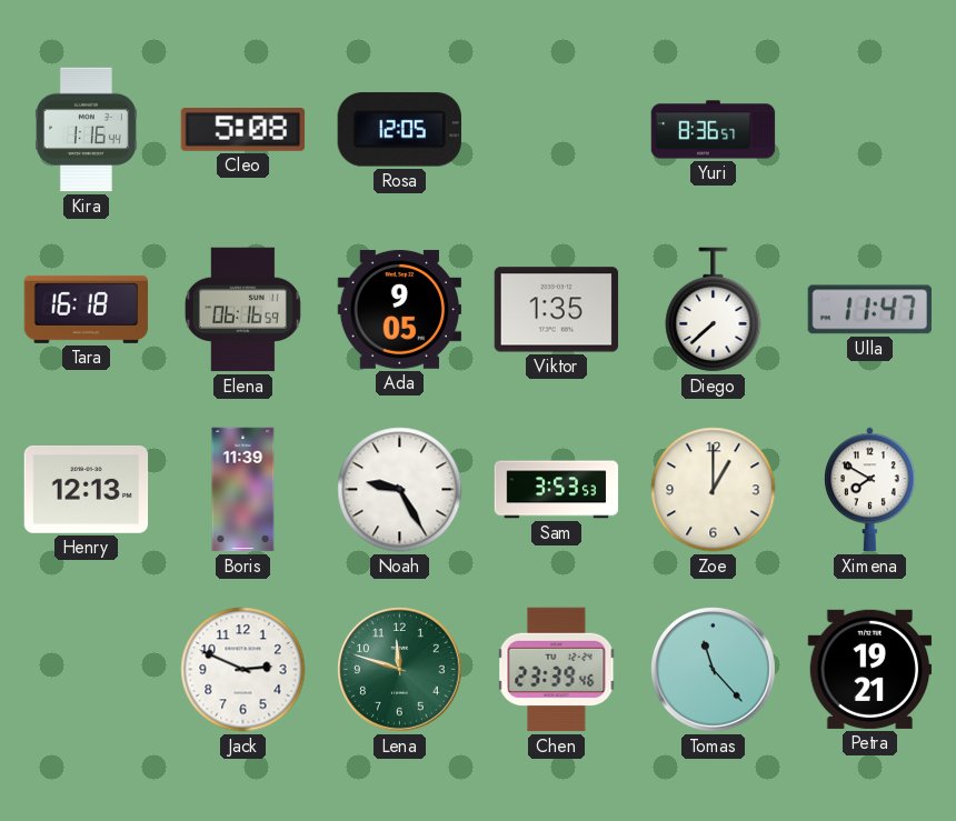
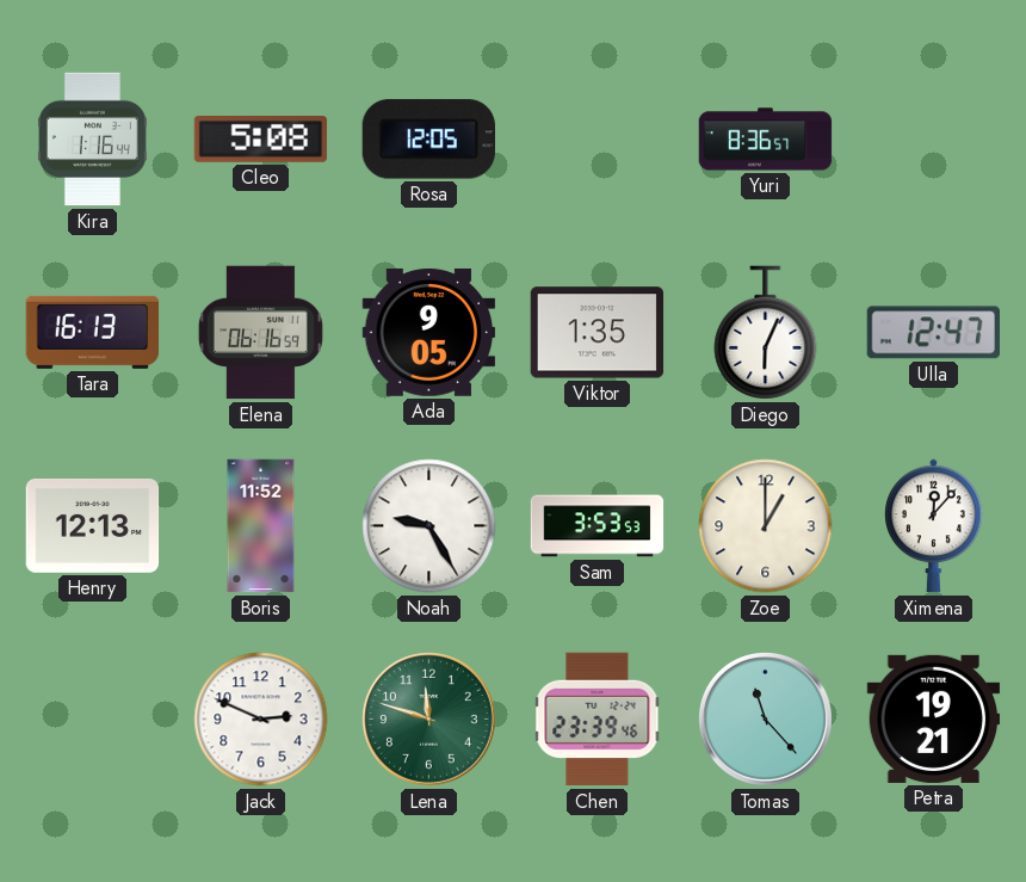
Tara: 16:18 -> 16:13
Diego: 7:38 -> 6:04
Ulla: 11:47 -> 12:47
Boris: 11:39 -> 11:52
Ximena: 7:50 -> 12:07
